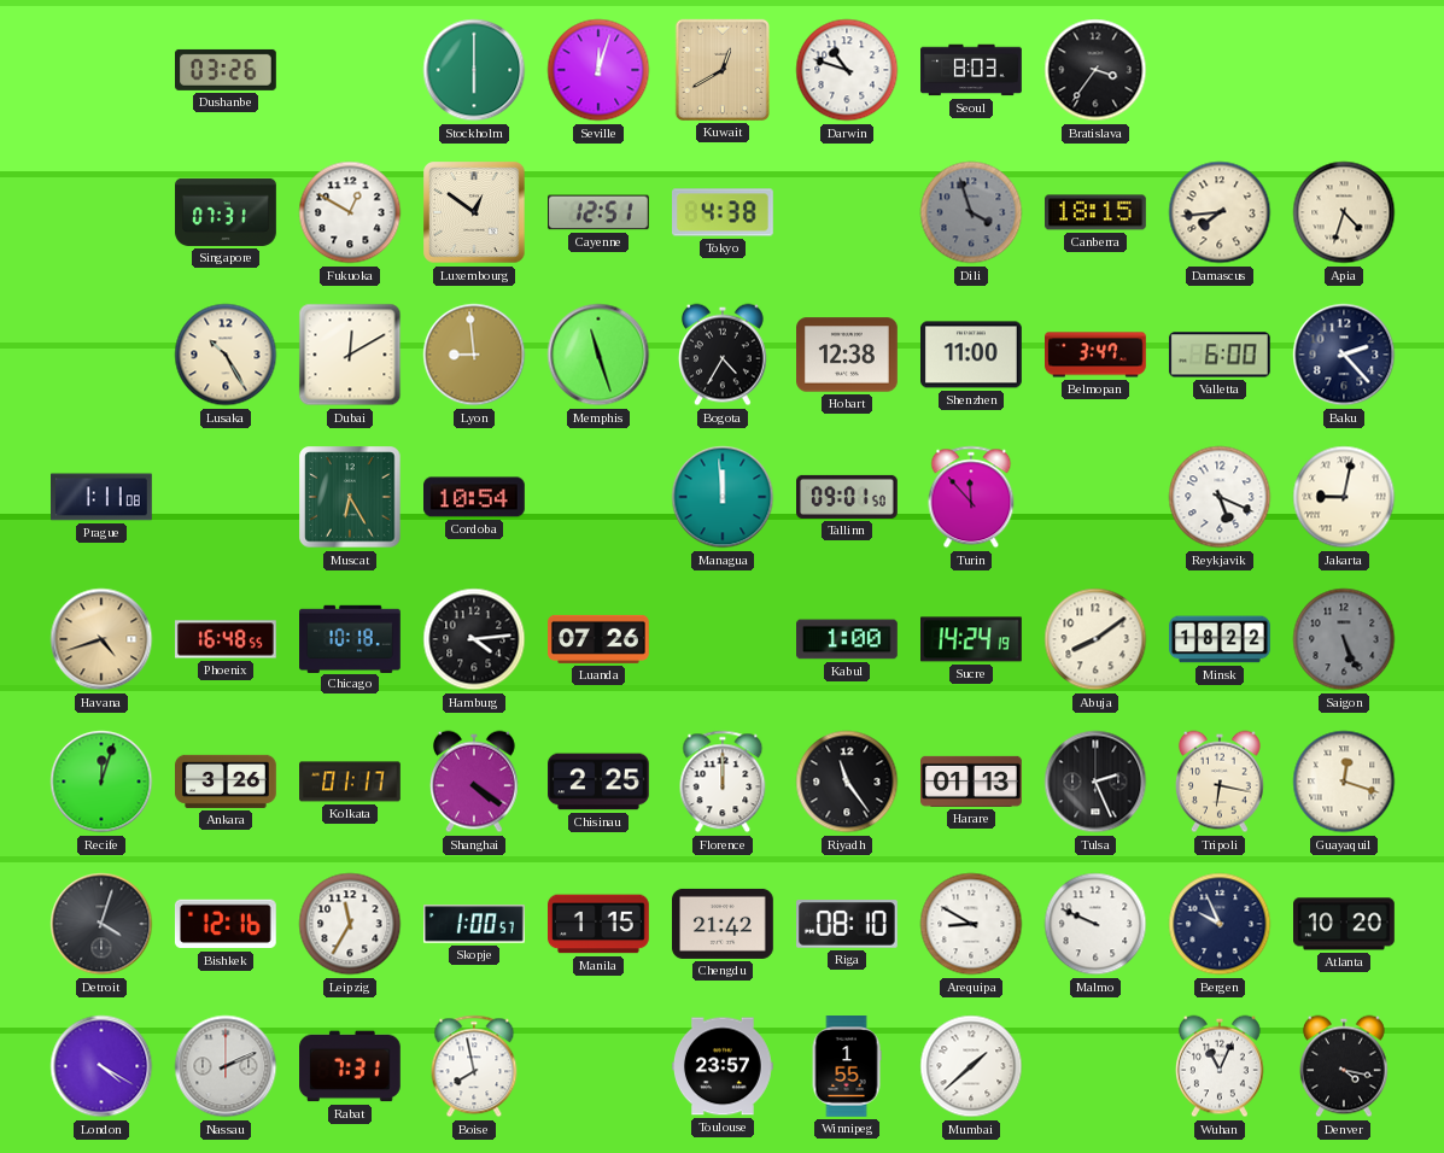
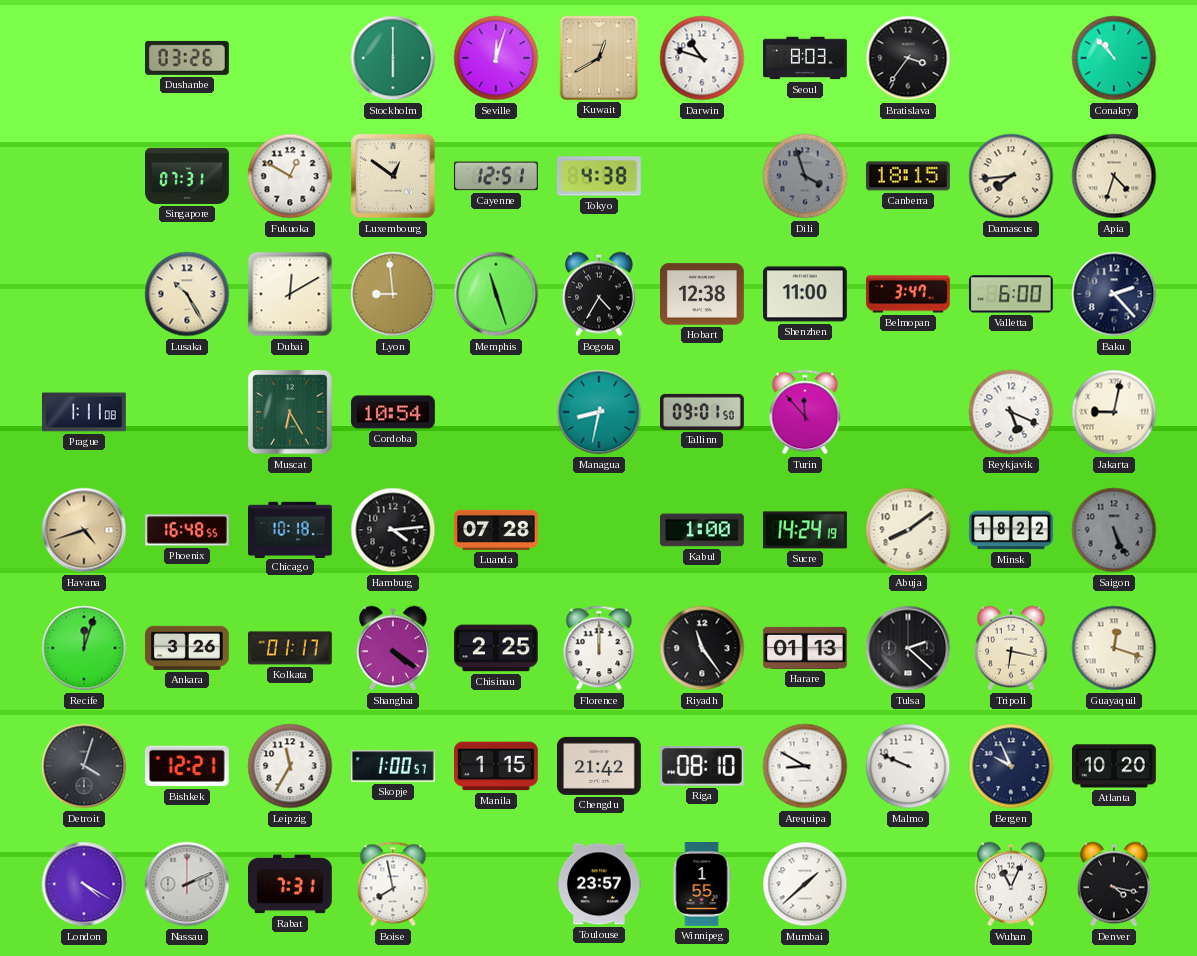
Conakry: none -> 10:53
Managua: 11:59 -> 8:32
Luanda: 07:26 -> 07:28
Tulsa: 2:26 -> 2:22
Bishkek: 12:16 -> 12:21
